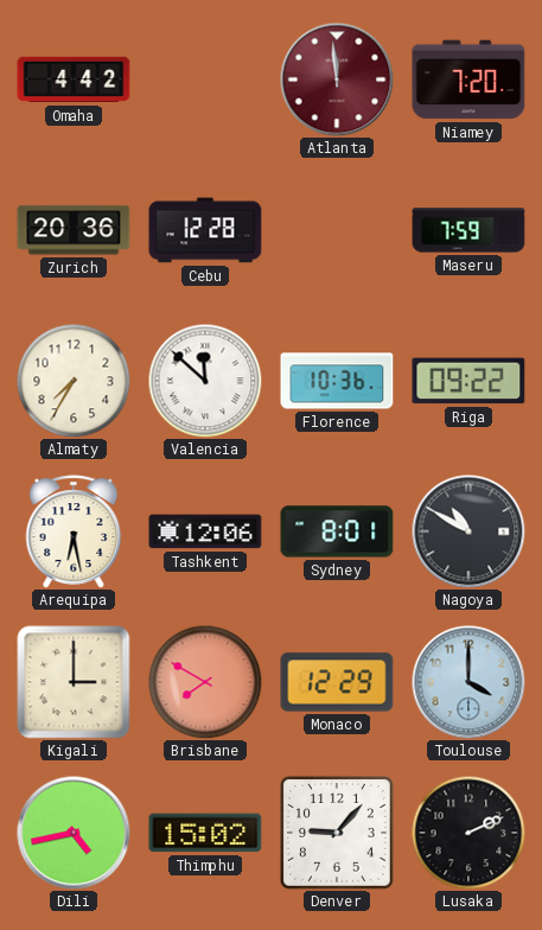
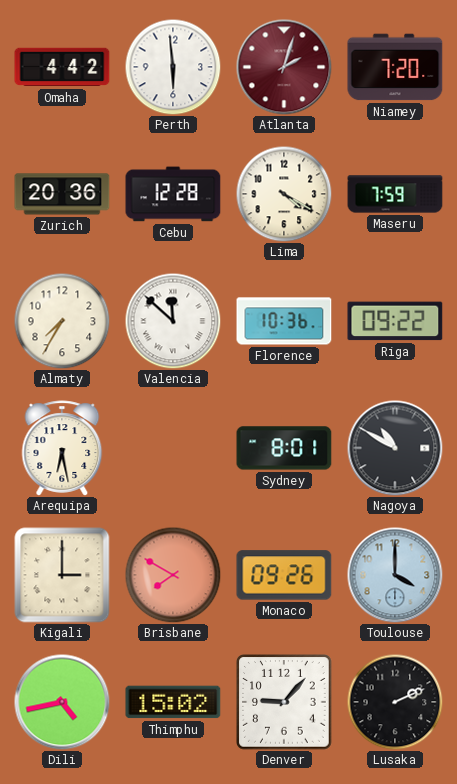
Perth: none -> 5:59
Atlanta: 11:59 -> 2:03
Lima: none -> 4:20
Tashkent: 12:06 -> none
Monaco: 12:29 -> 09:26
